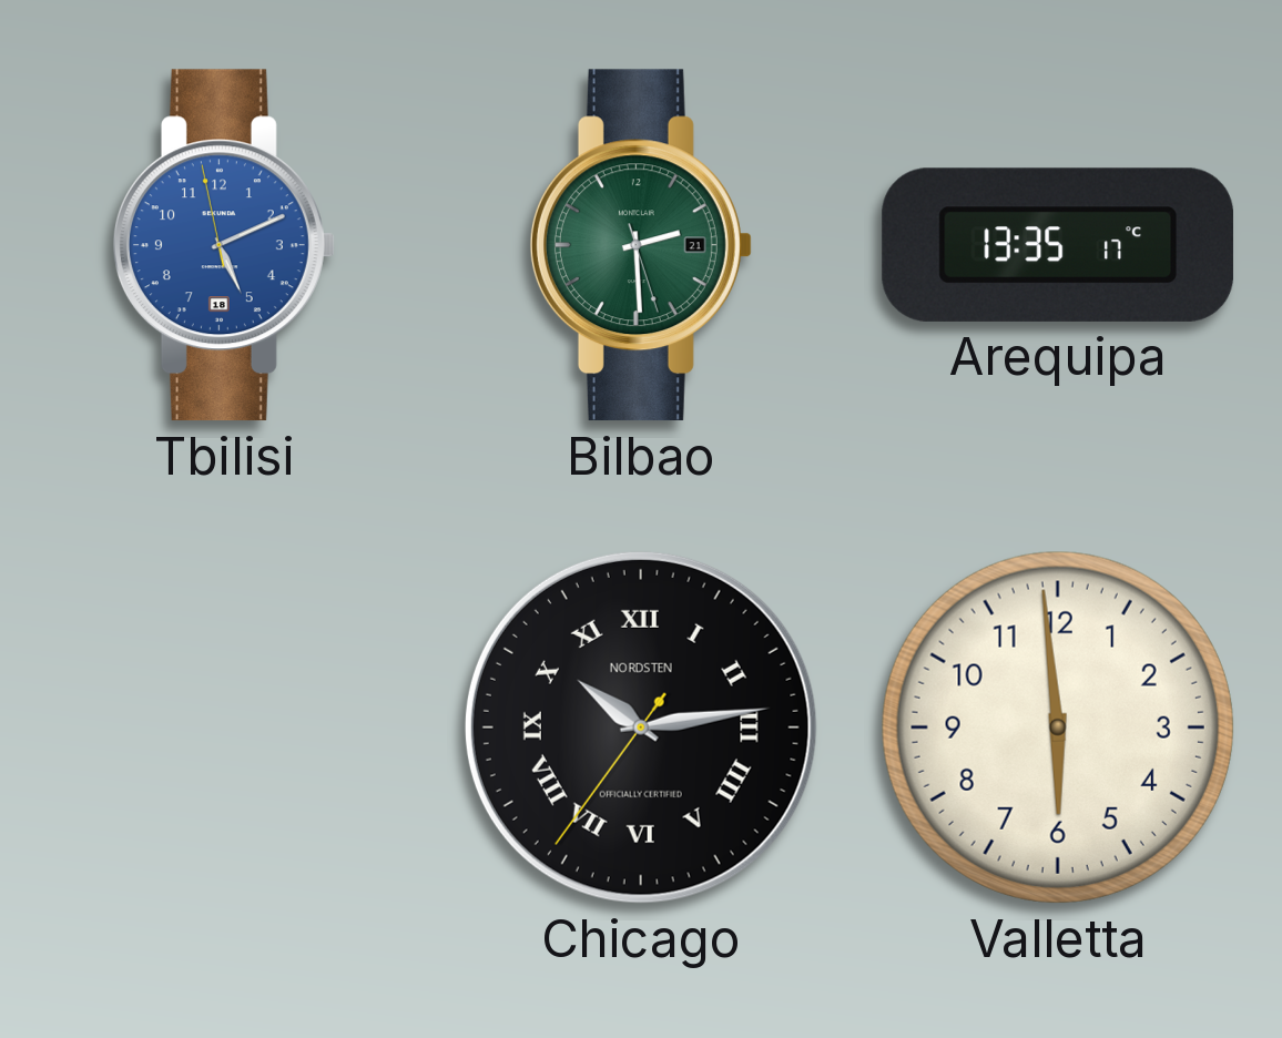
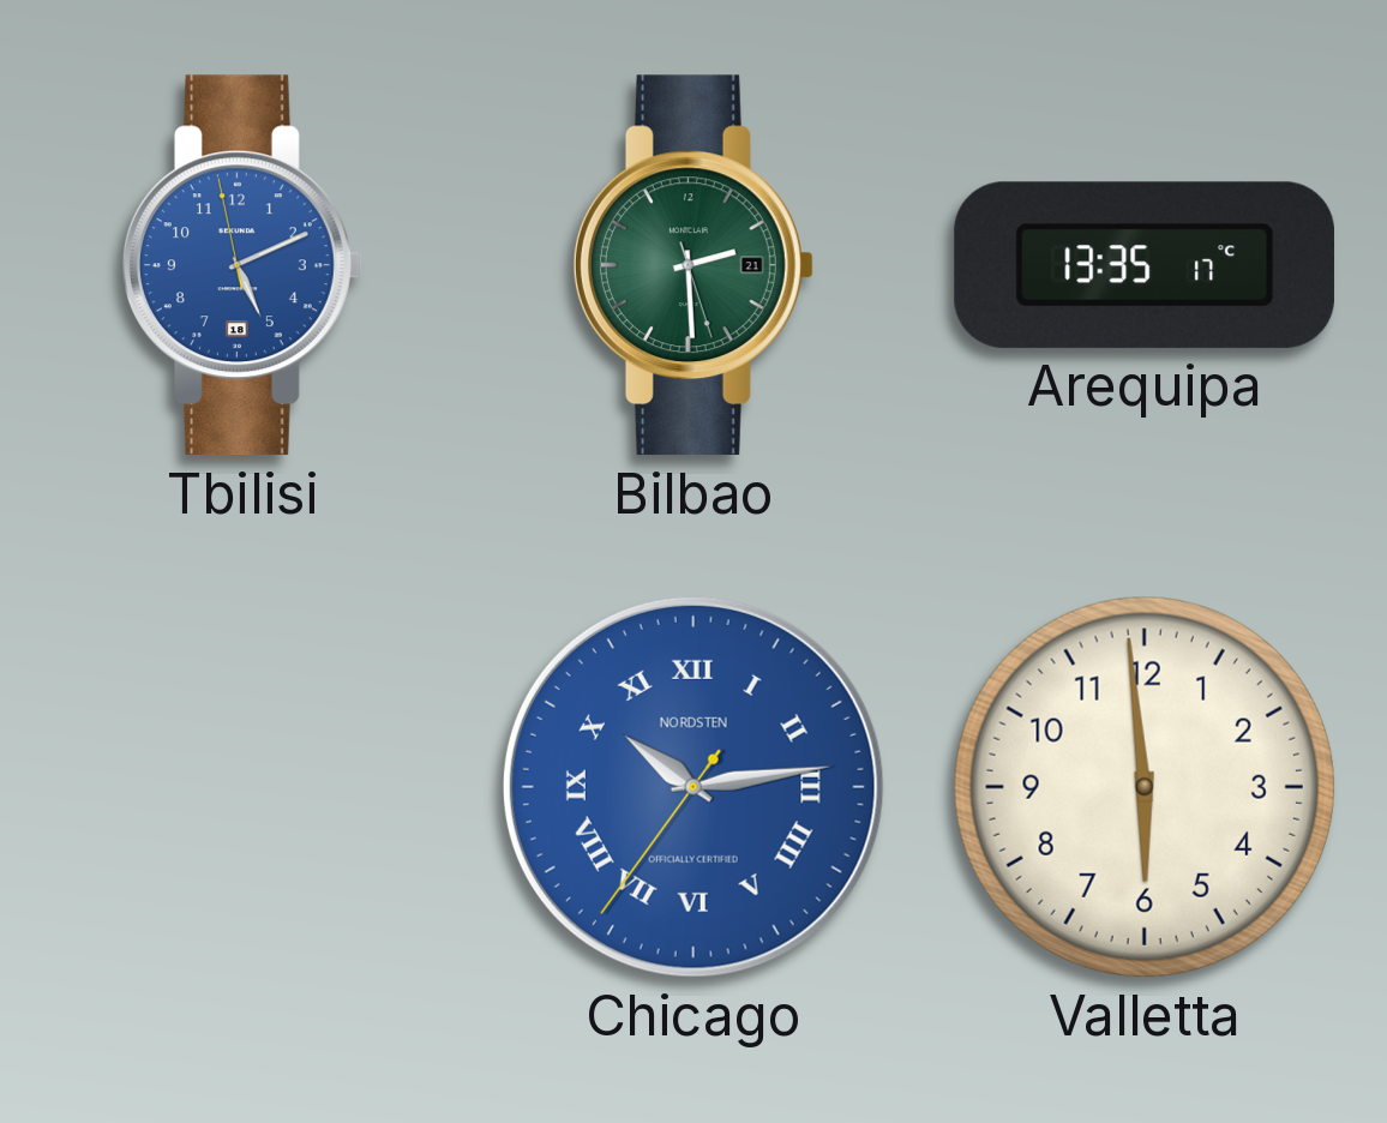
Chicago dial: black -> blue
